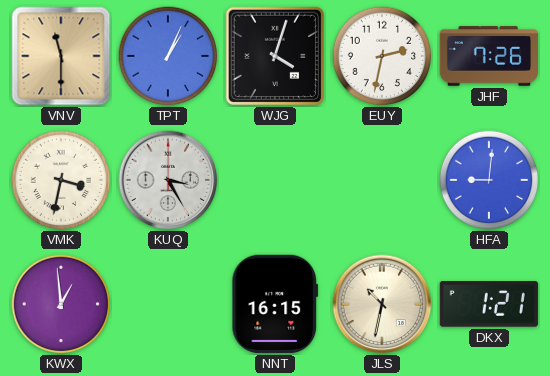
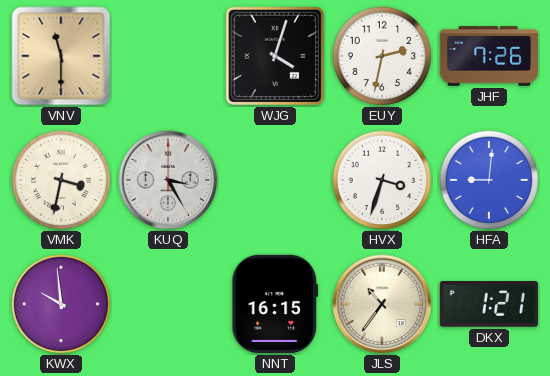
TPT: 1:04 -> none
HVX: none -> 3:33
KWX: 12:59 -> 9:59
JLS: 10:32 -> 10:36
